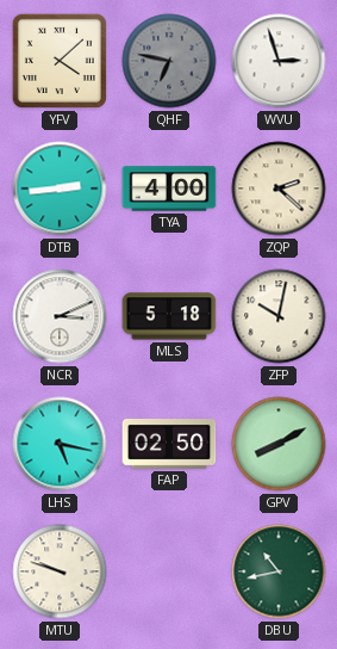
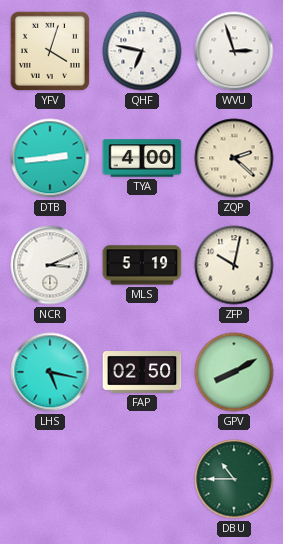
YFV: 4:08 -> 4:03
QHF dial: grey -> white
MLS: 5:18 -> 5:19
MTU: 9:48 -> none
DBU: 10:43 -> 10:45
